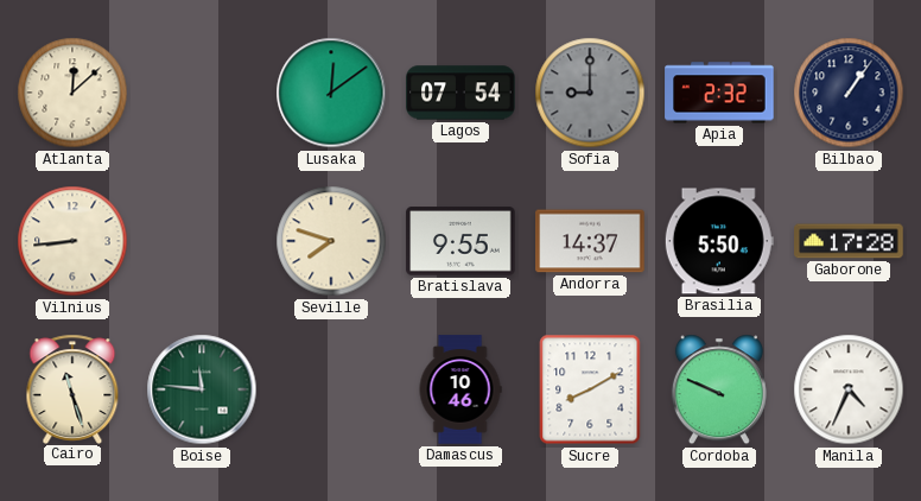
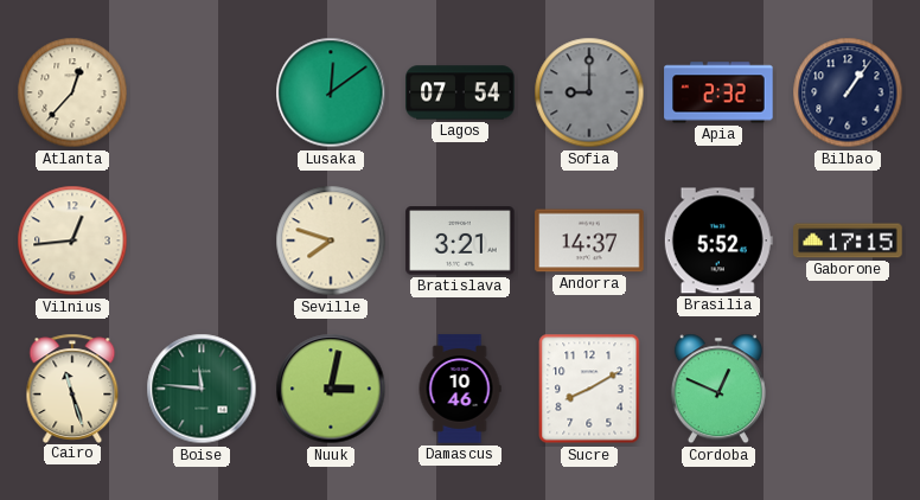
Atlanta: 12:08 -> 12:37
Vilnius: 8:44 -> 12:44
Bratislava: 9:55 -> 3:21
Brasilia: 5:50 -> 5:52
Gaborone: 17:28 -> 17:15
Nuuk: none -> 3:02
Cordoba: 9:49 -> 12:49
Manila: 4:34 -> none
